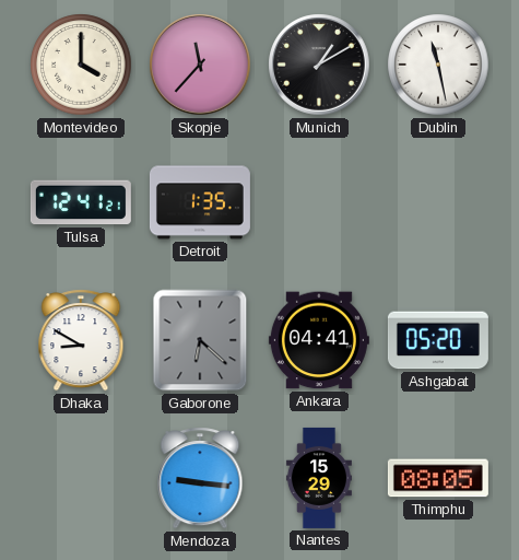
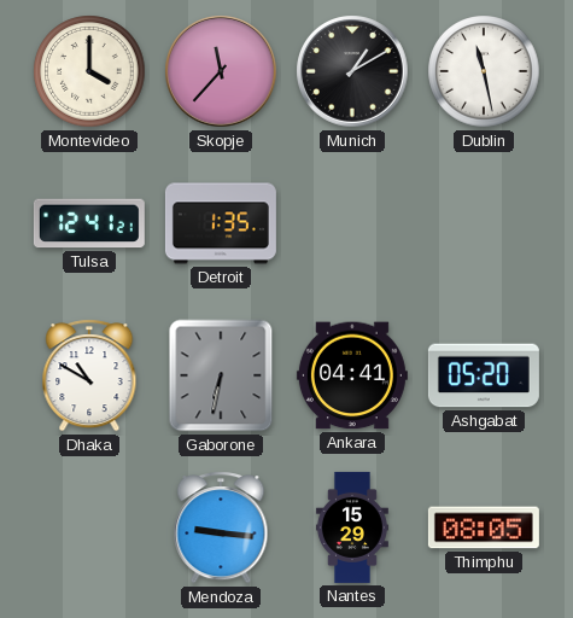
Dhaka: 8:50 -> 10:50
Gaborone: 6:22 -> 6:32
